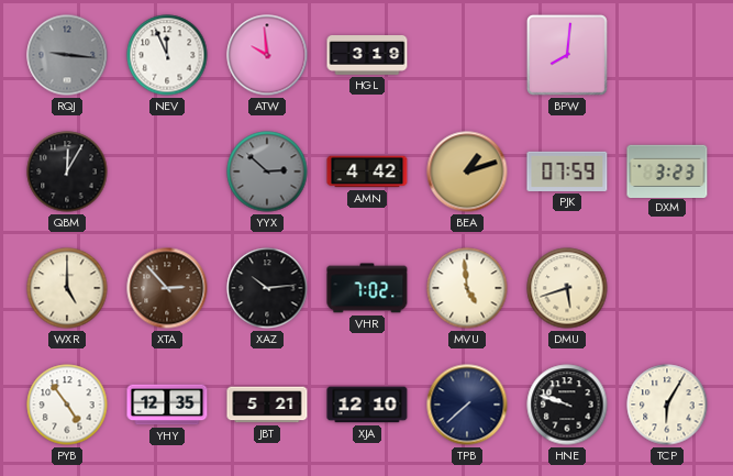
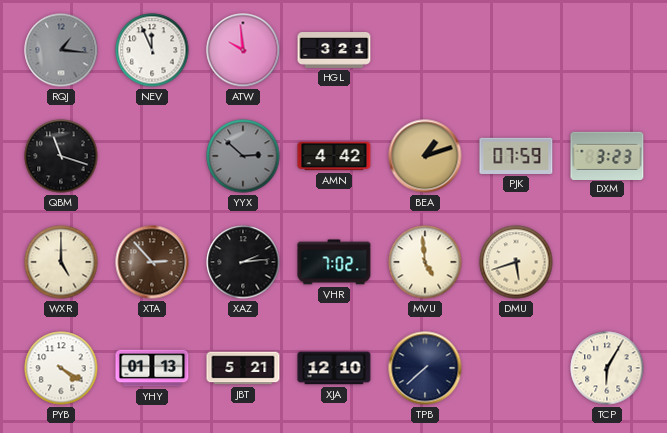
RQJ: 9:16 -> 1:16
HGL: 3:19 -> 3:21
BPW: 8:01 -> none
QBM: 12:05 -> 11:18
XAZ: 10:14 -> 2:14
PYB: 4:54 -> 4:20
YHY: 12:35 -> 01:13
HNE: 9:48 -> none
